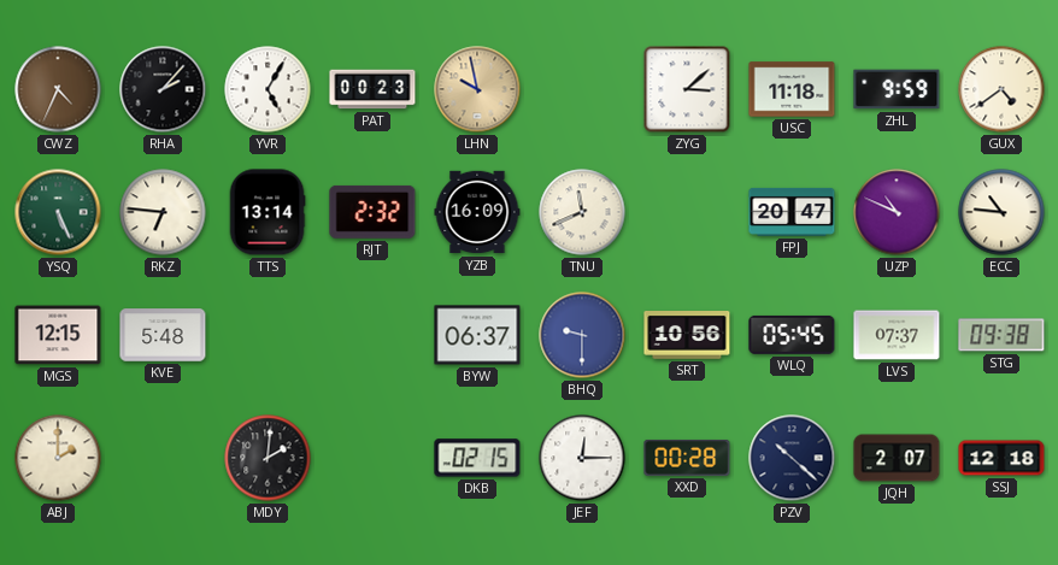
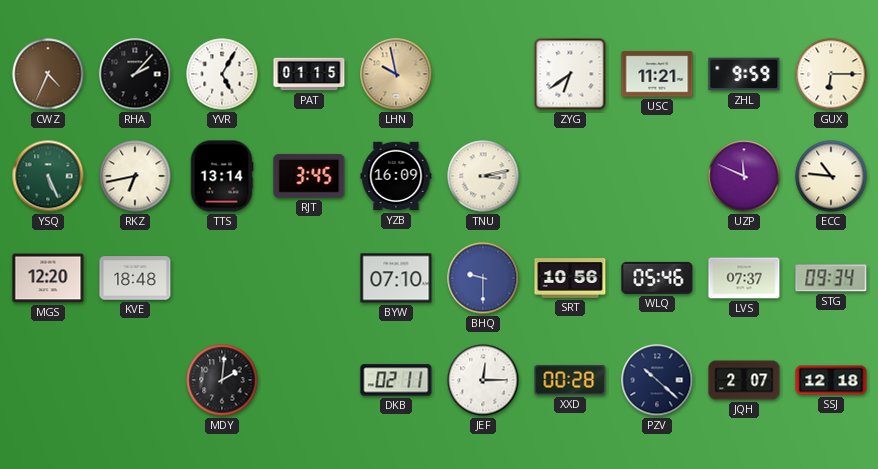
PAT: 00:23 -> 01:15
ZYG: 3:08 -> 6:39
USC: 11:18 -> 11:21
GUX: 4:39 -> 6:15
RKZ: 6:46 -> 6:43
RJT: 2:32 -> 3:45
TNU: 11:41 -> 3:13
FPJ: 20:47 -> none
UZP: 10:49 -> 11:49
MGS: 12:15 -> 12:20
KVE: 5:48 -> 18:48
BYW: 06:37 -> 07:10
WLQ: 05:45 -> 05:46
STG: 09:38 -> 09:34
ABJ: 2:00 -> none
DKB: 02:15 -> 02:11
